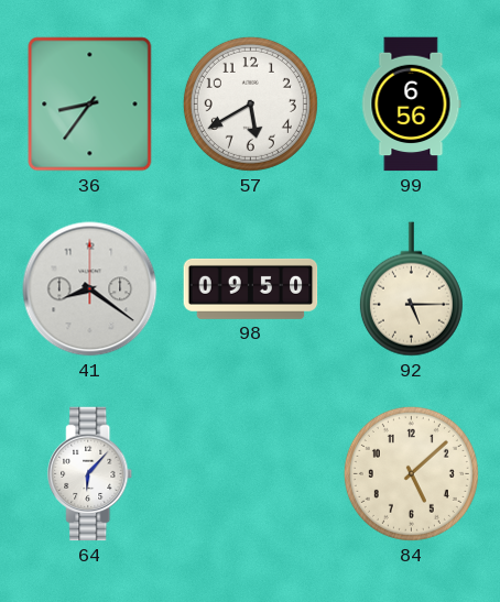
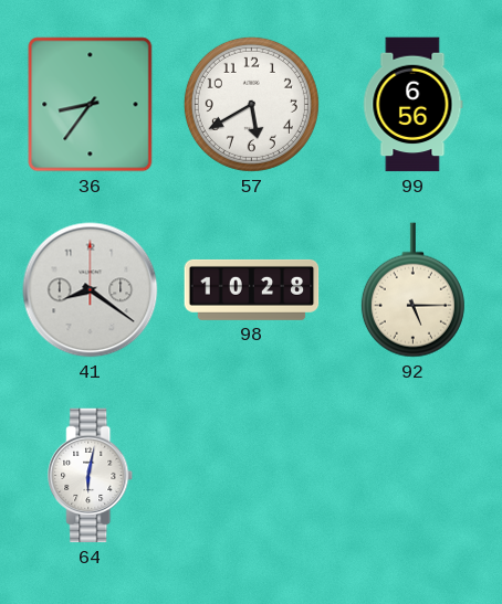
98: 09:50 -> 10:28
64: 6:07 -> 6:02
84: 5:08 -> none
